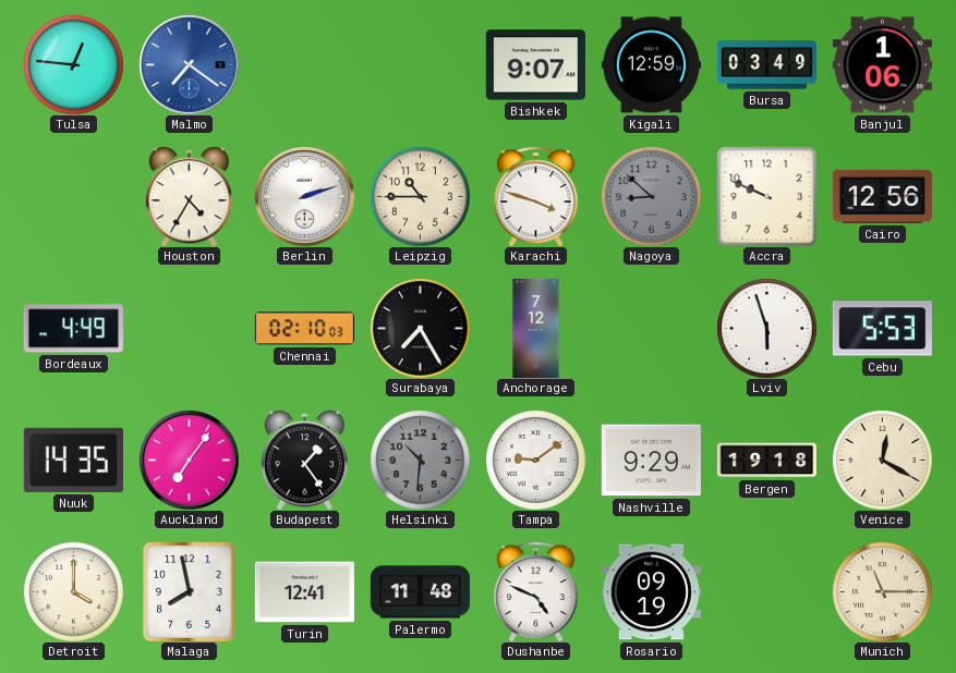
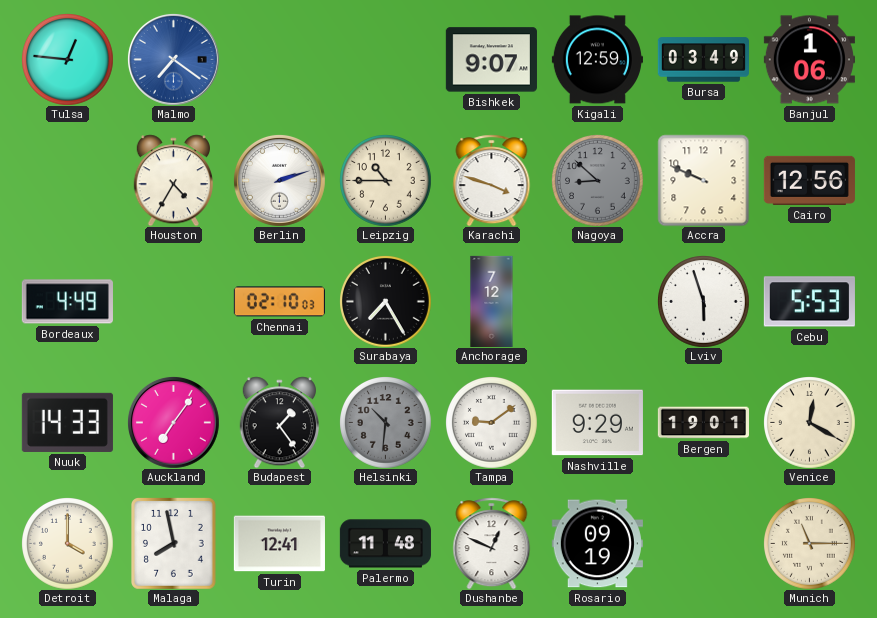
Nuuk: 14:35 -> 14:33
Bergen: 19:18 -> 19:01
Dushanbe: 4:49 -> 12:49
